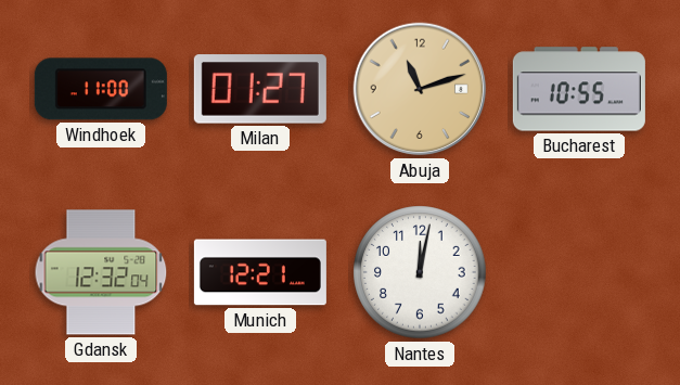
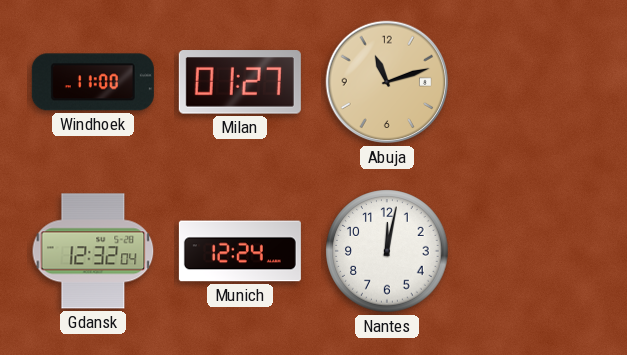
Bucharest: 10:55 -> none
Munich: 12:21 -> 12:24
